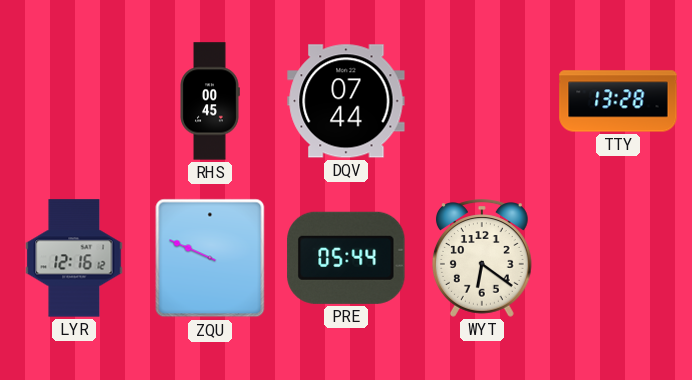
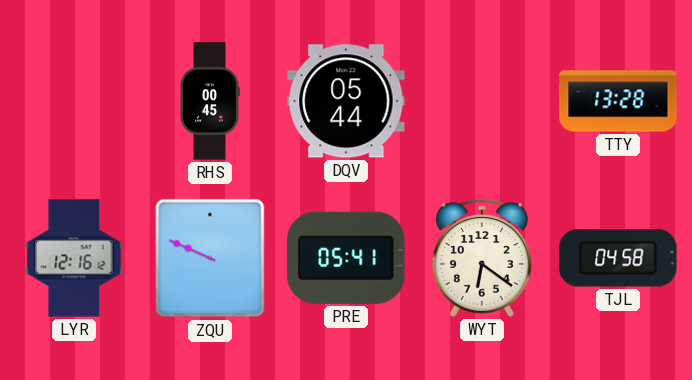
DQV: 07:44 -> 05:44
PRE: 05:44 -> 05:41
TJL: none -> 04:58
